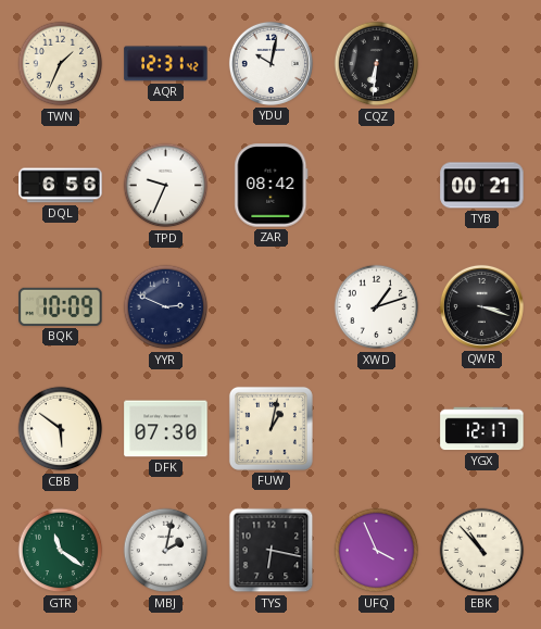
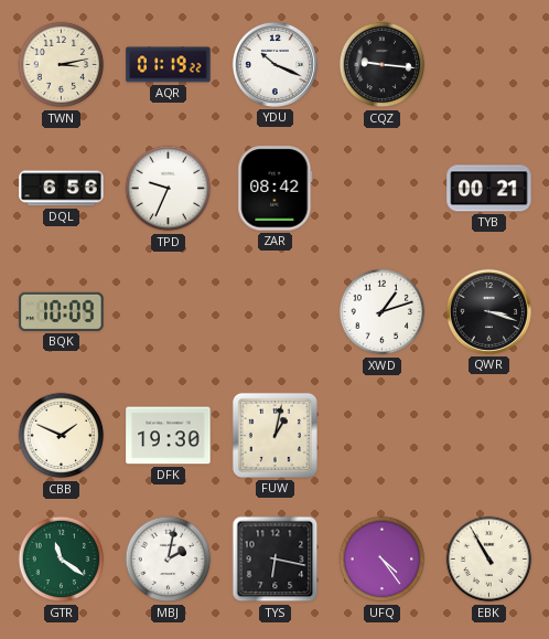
TWN: 1:34 -> 3:13
AQR: 12:31 -> 01:19
YDU: 10:02 -> 10:19
CQZ: 6:31 -> 9:16
YYR: 2:49 -> none
CBB: 5:51 -> 1:49
DFK: 07:30 -> 19:30
YGX: 12:17 -> none
UFQ: 3:56 -> 4:24
EBK: 10:53 -> 10:55
